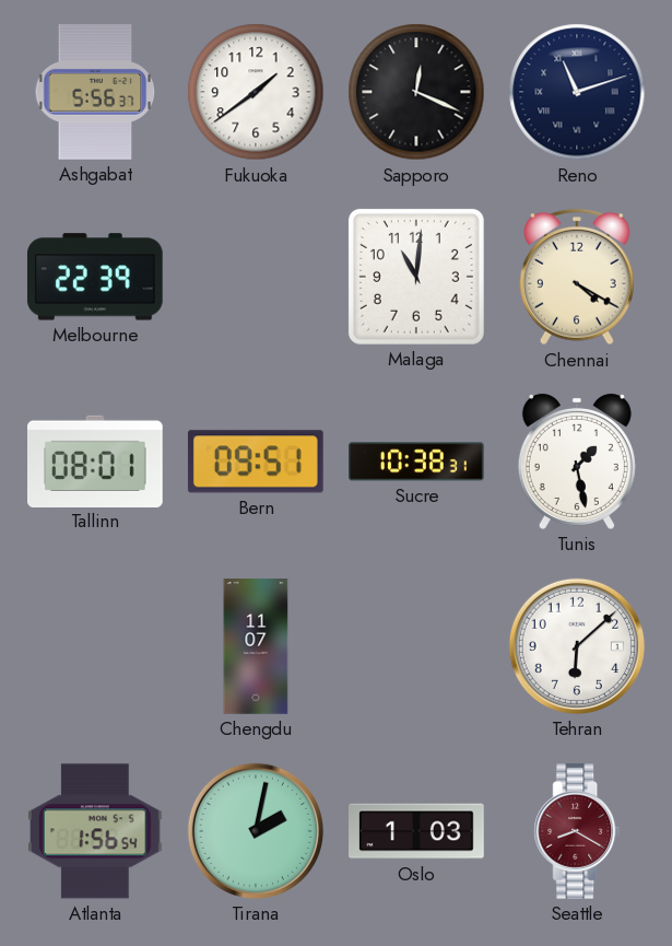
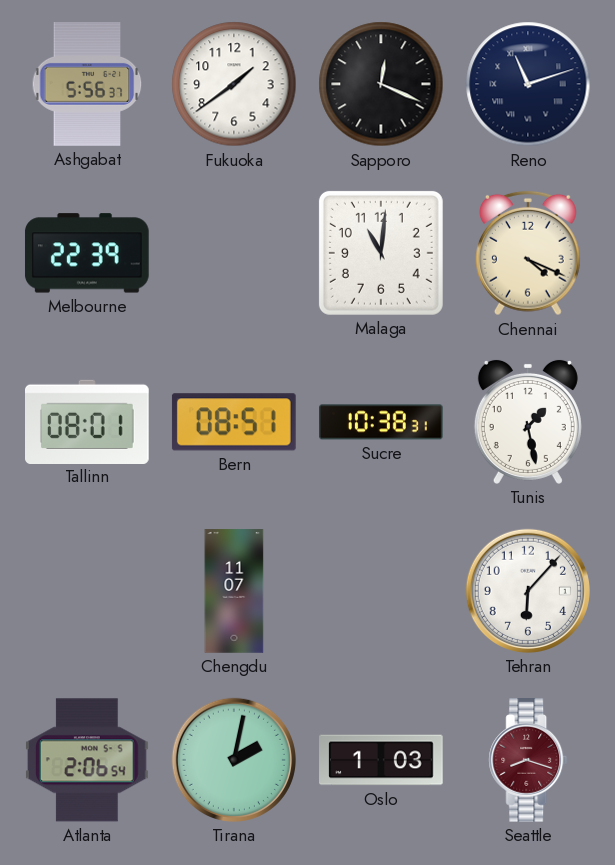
Chennai: 4:20 -> 4:19
Bern: 09:51 -> 08:51
Tehran: 6:08 -> 6:07
Atlanta: 1:56 -> 2:06
Seattle: 8:20 -> 8:18
